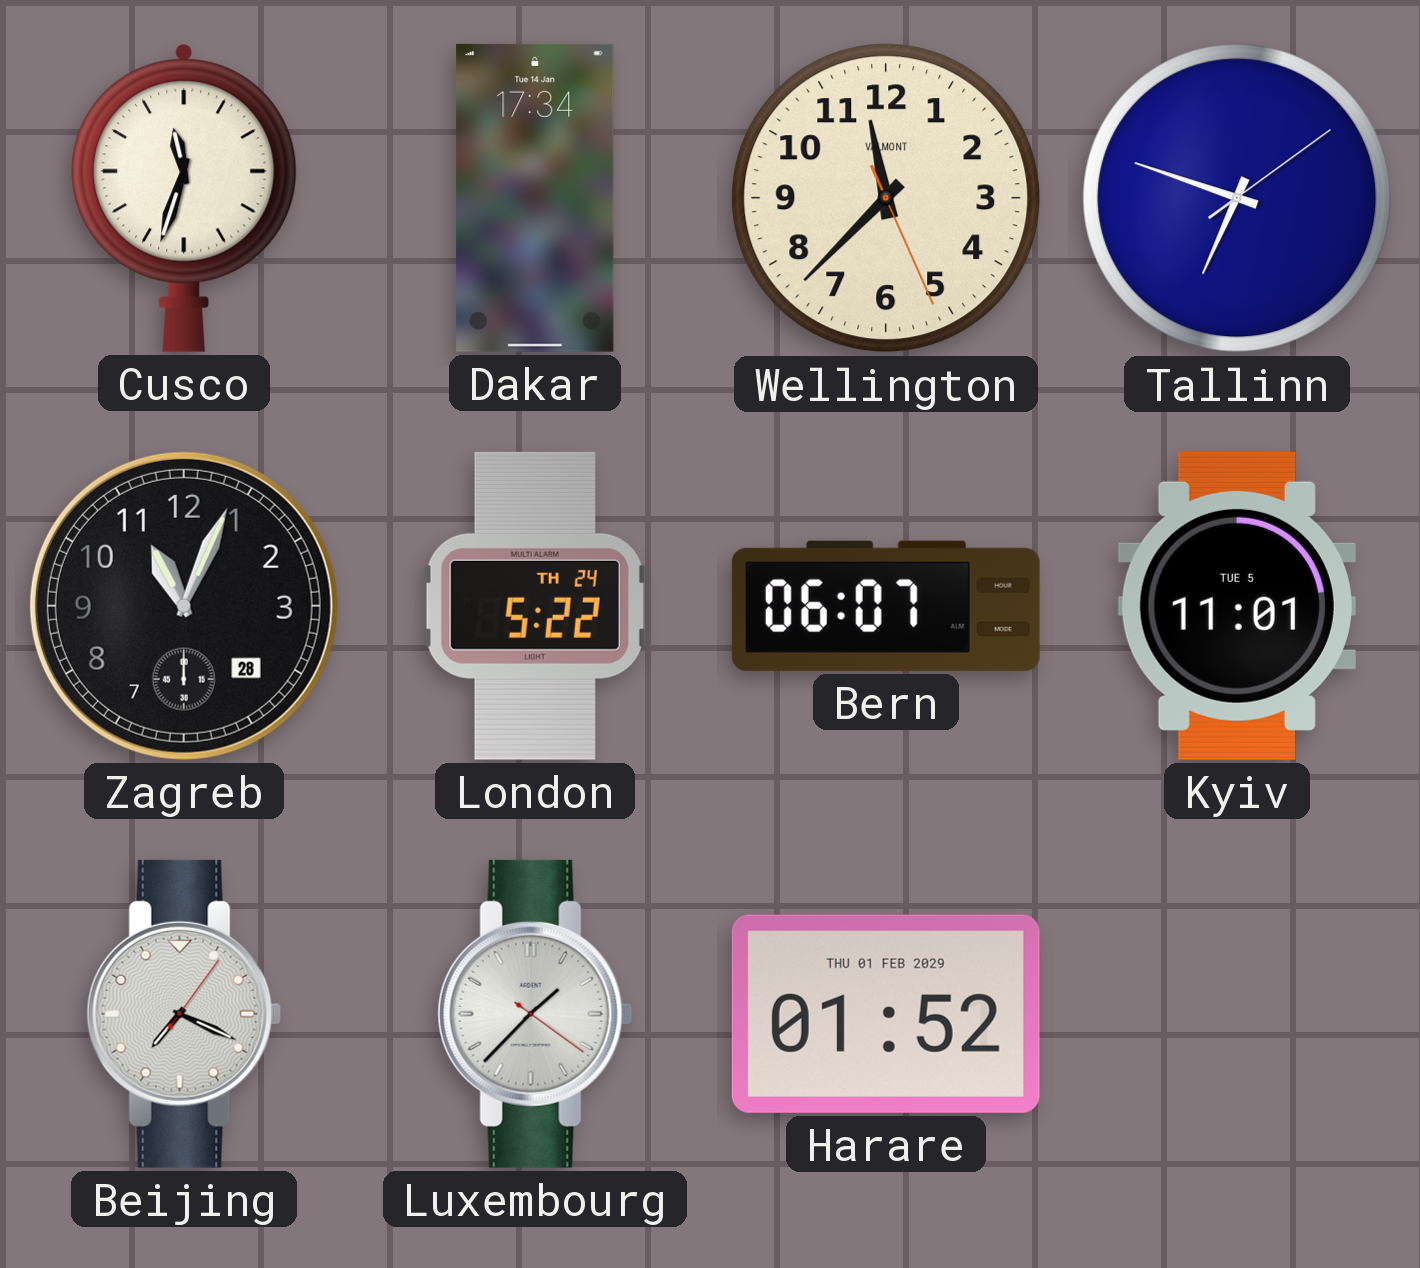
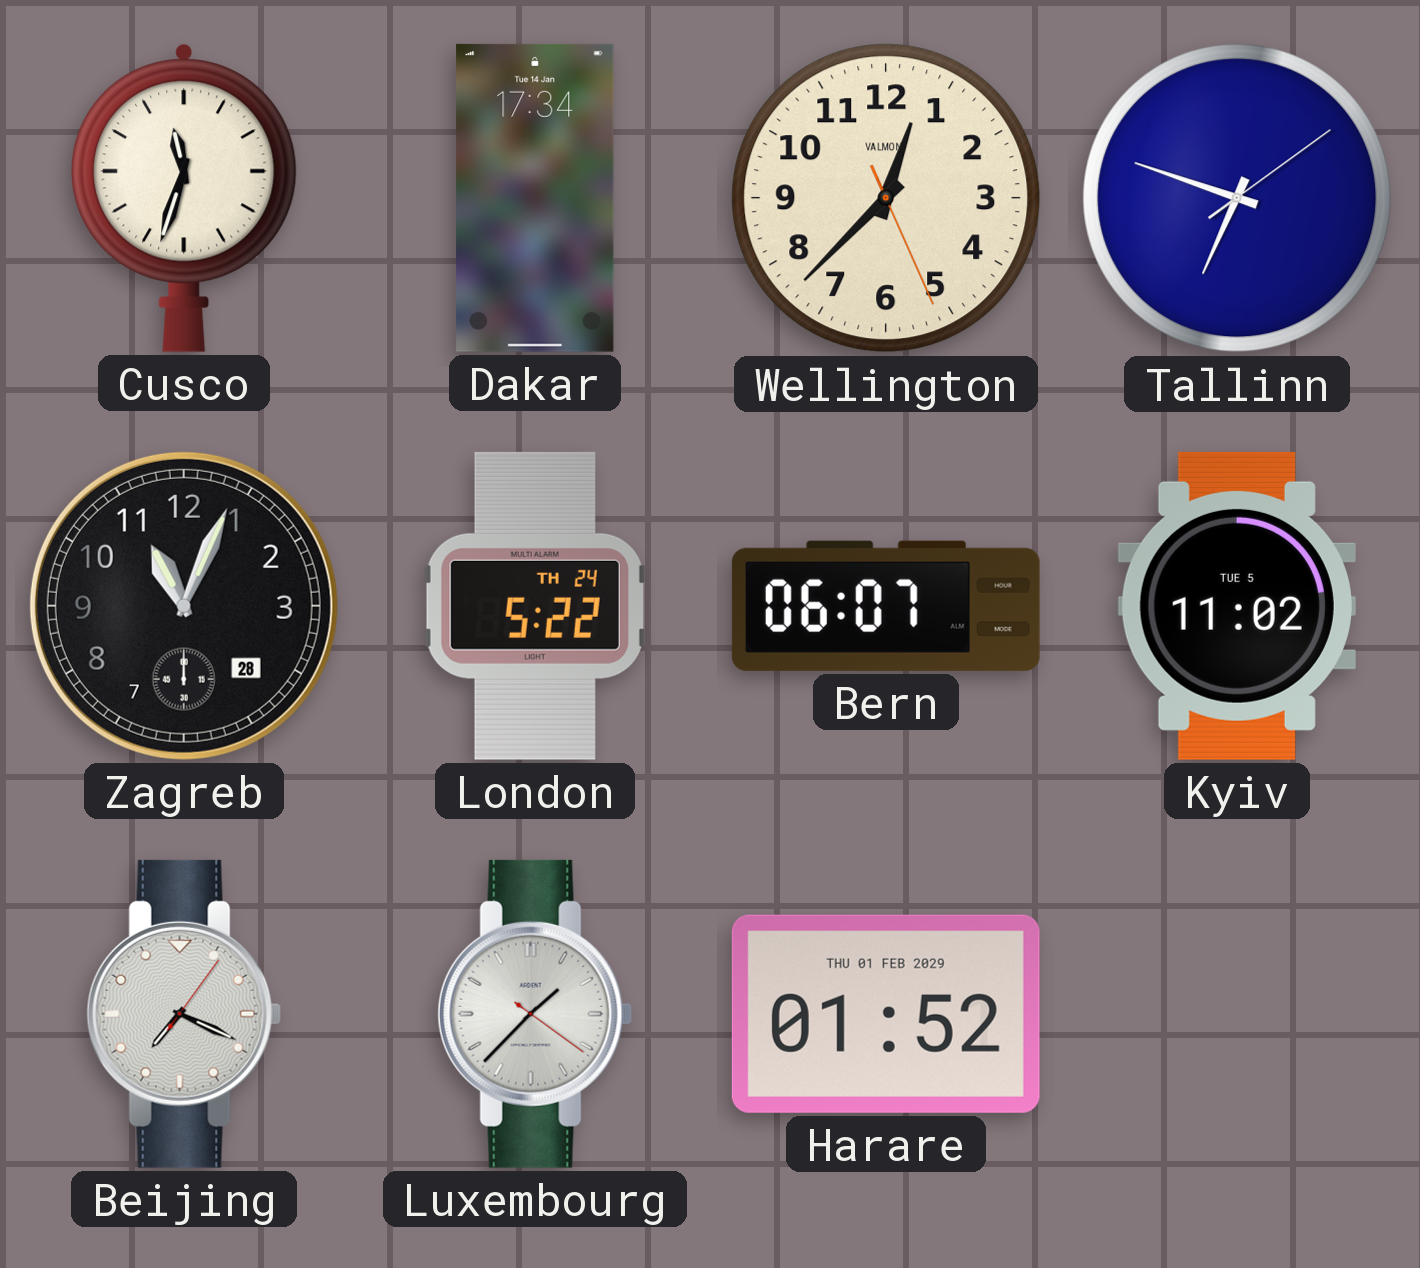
Wellington: 11:37 -> 12:37
Kyiv: 11:01 -> 11:02
